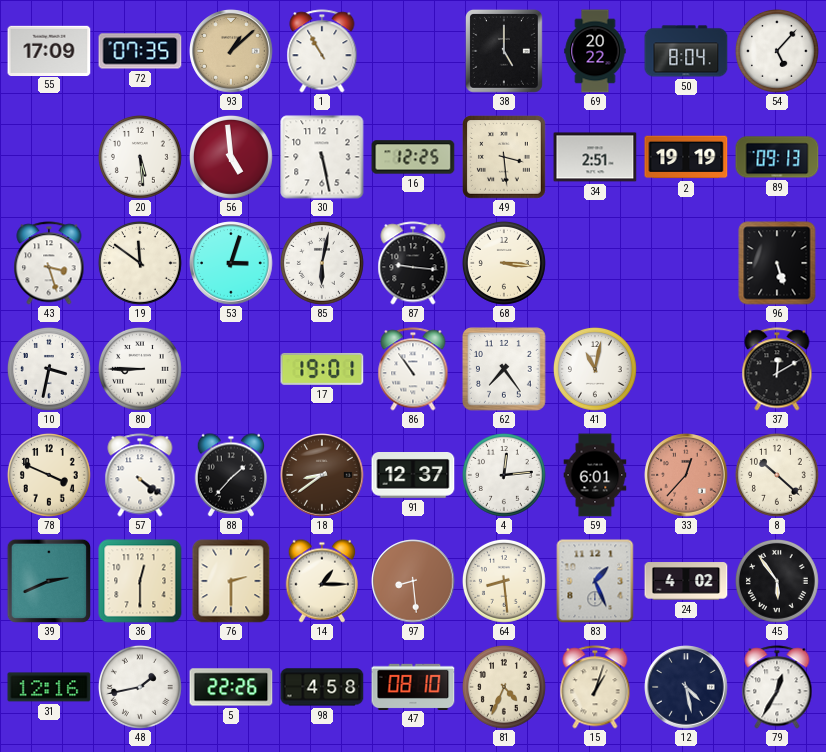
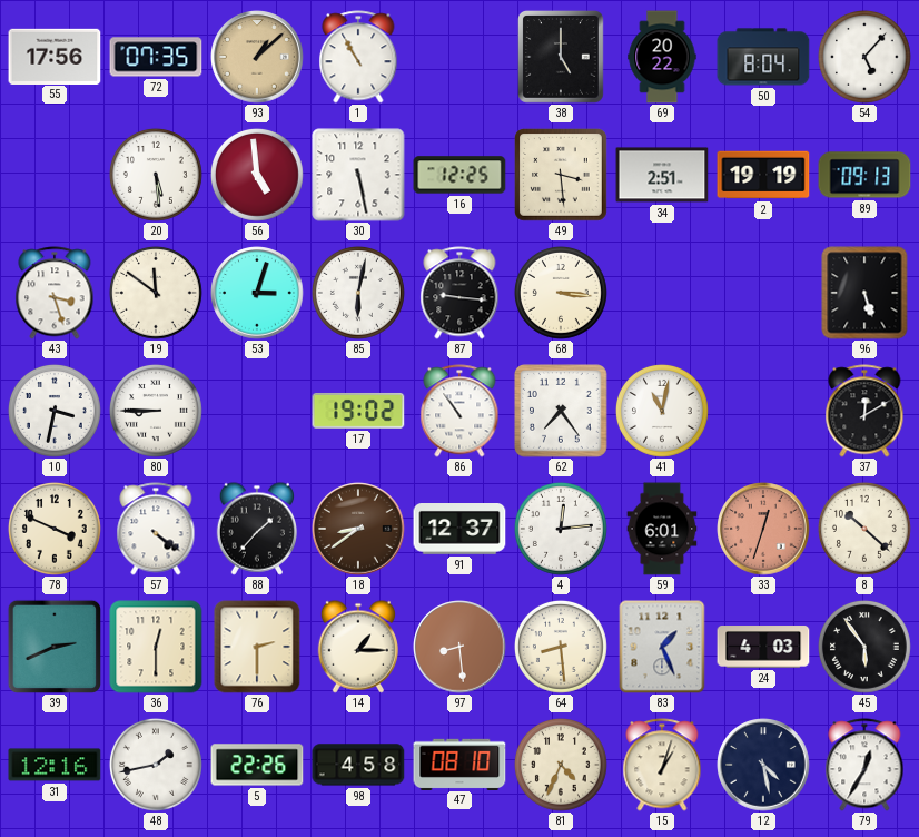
55: 17:09 -> 17:56
17: 19:01 -> 19:02
33: 12:37 -> 12:33
24: 4:02 -> 4:03
